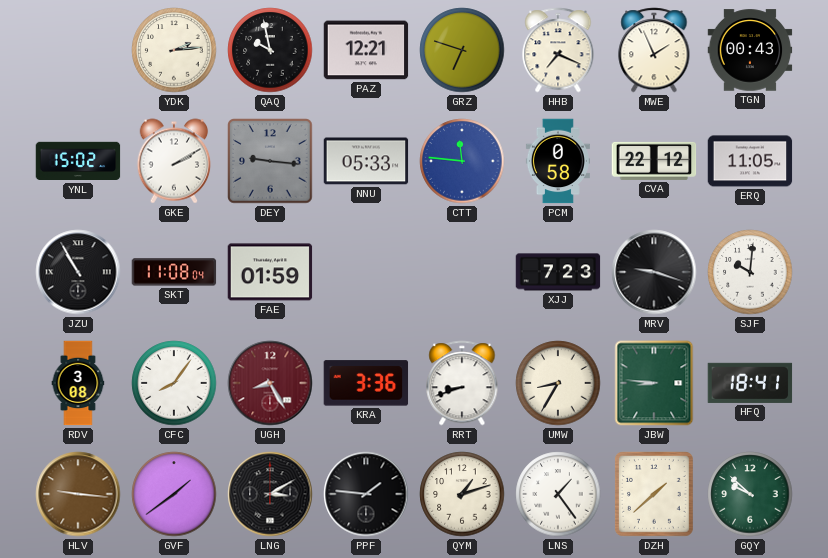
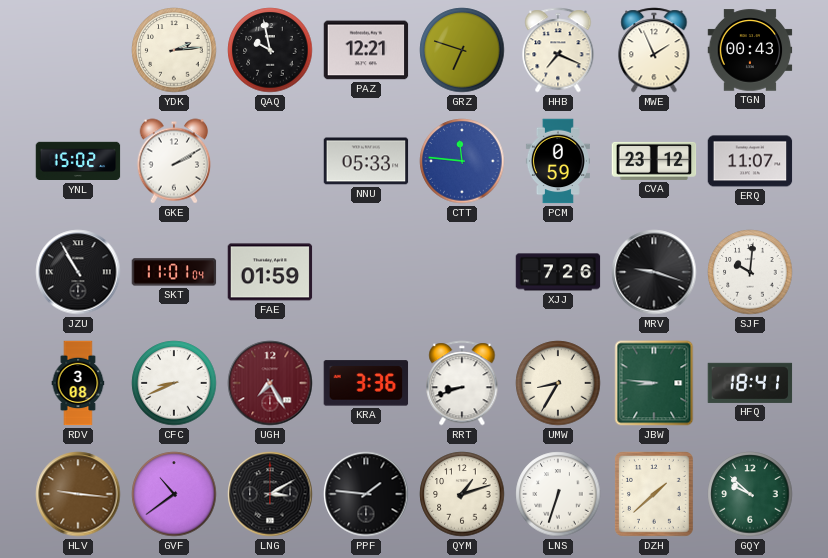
DEY: 9:16 -> none
PCM: 0:58 -> 0:59
CVA: 22:12 -> 23:12
ERQ: 11:05 -> 11:07
SKT: 11:08 -> 11:01
XJJ: 7:23 -> 7:26
CFC: 8:06 -> 8:41
UGH: 8:25 -> 7:25
GVF: 1:39 -> 10:39
LNS: 1:24 -> 6:33
